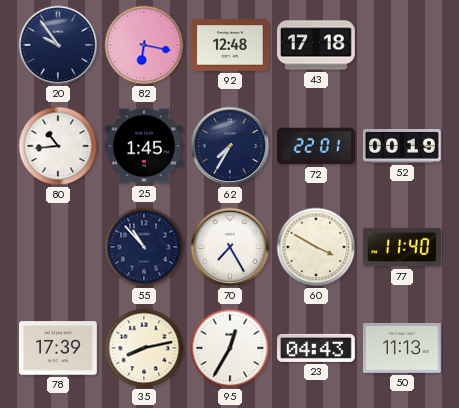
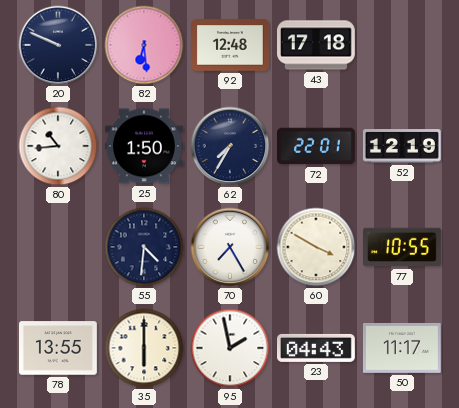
20: 9:54 -> 9:49
82: 6:17 -> 6:29
25: 1:45 -> 1:50
52: 00:19 -> 12:19
55: 10:53 -> 4:31
77: 11:40 -> 10:55
78: 17:39 -> 13:55
35: 8:13 -> 6:00
95: 12:35 -> 1:58
50: 11:13 -> 11:17
